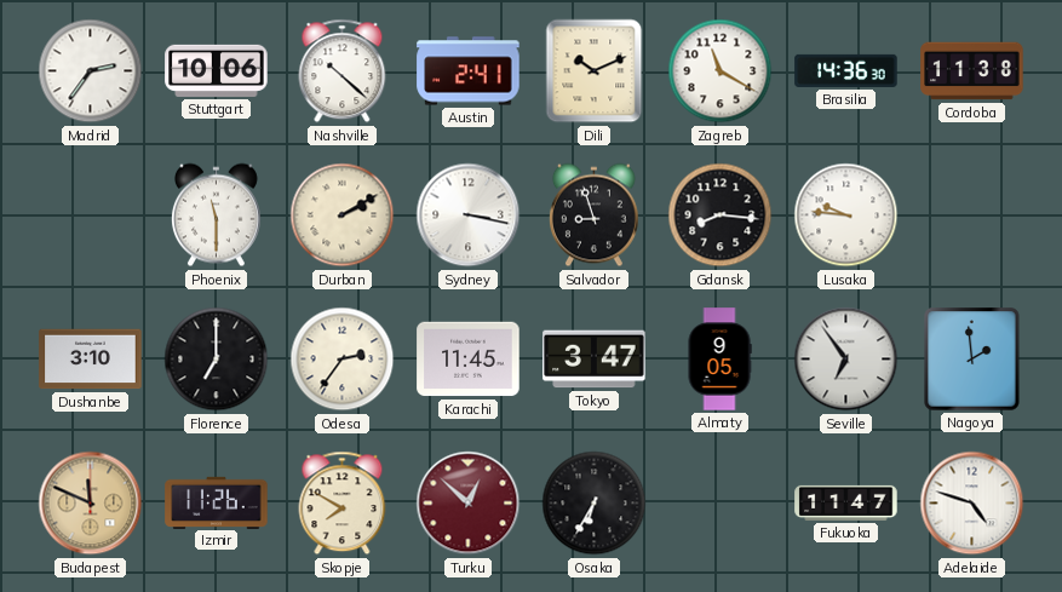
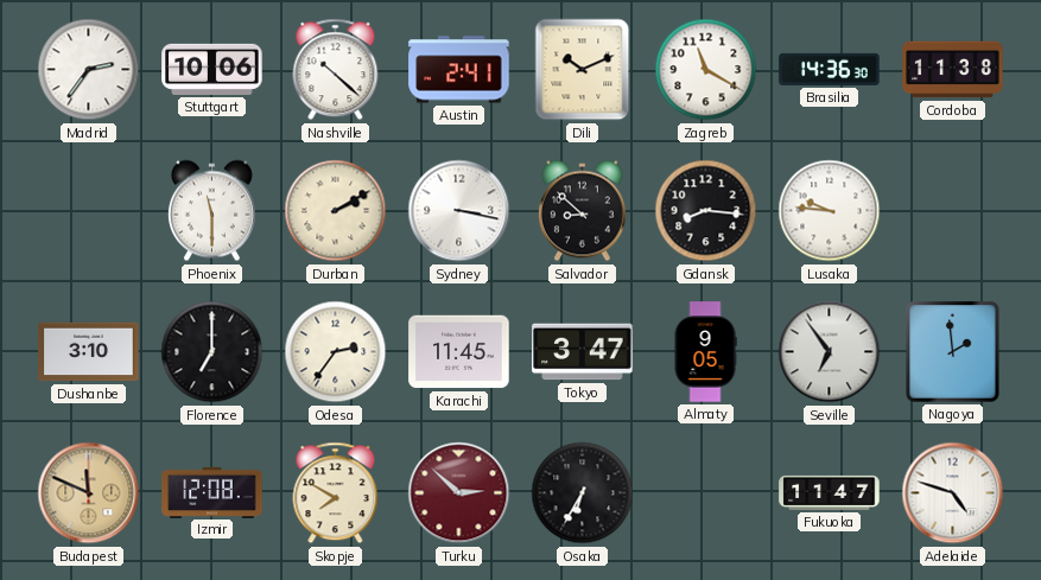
Salvador: 8:57 -> 8:52
Izmir: 11:26 -> 12:08
Turku: 12:52 -> 2:52
